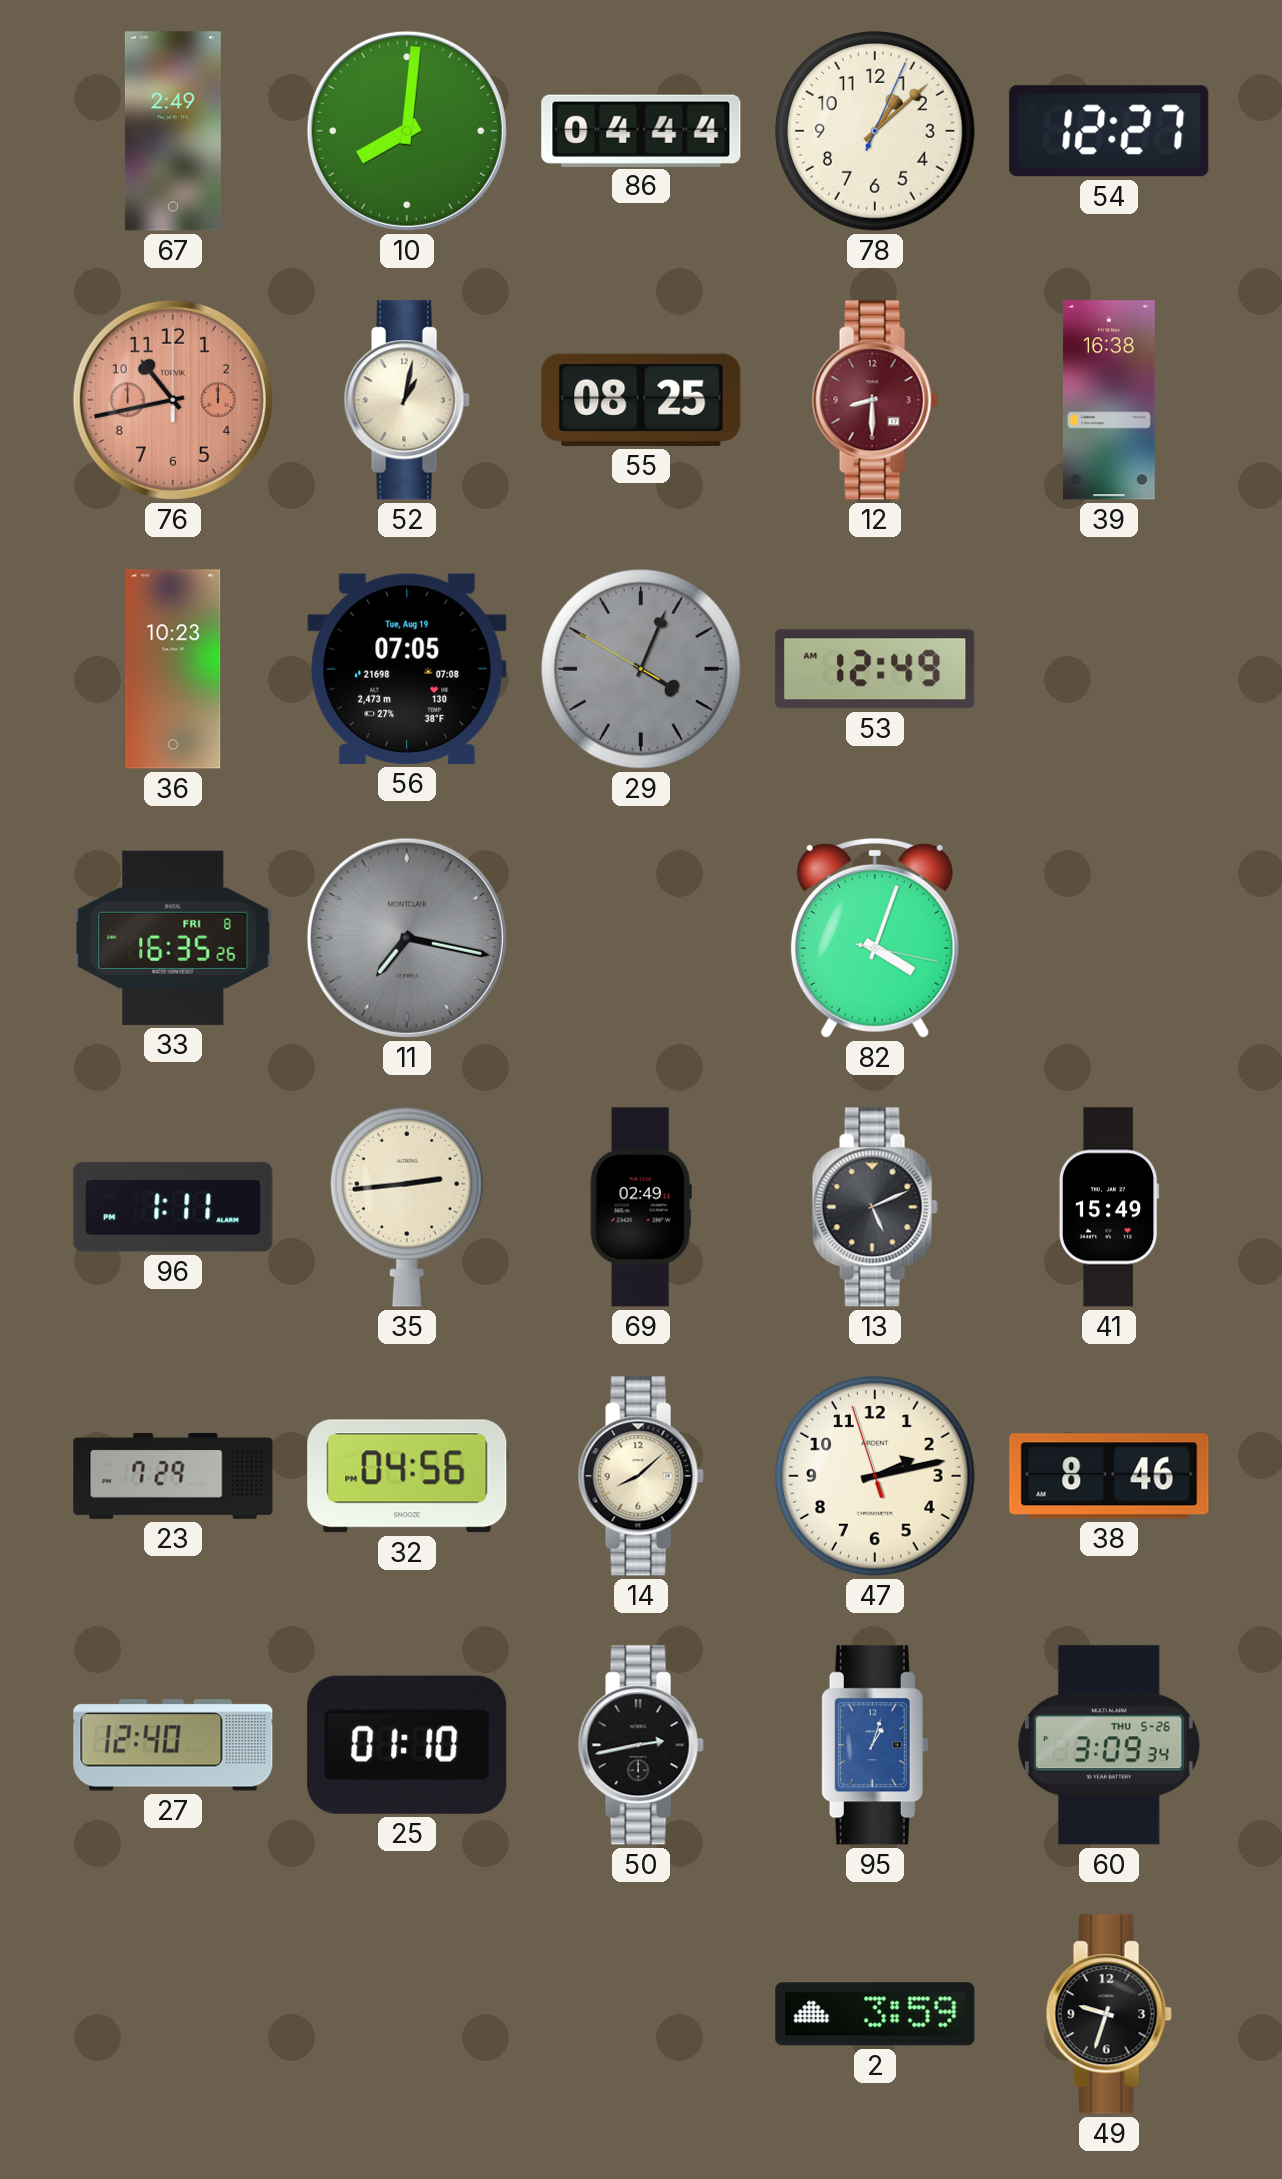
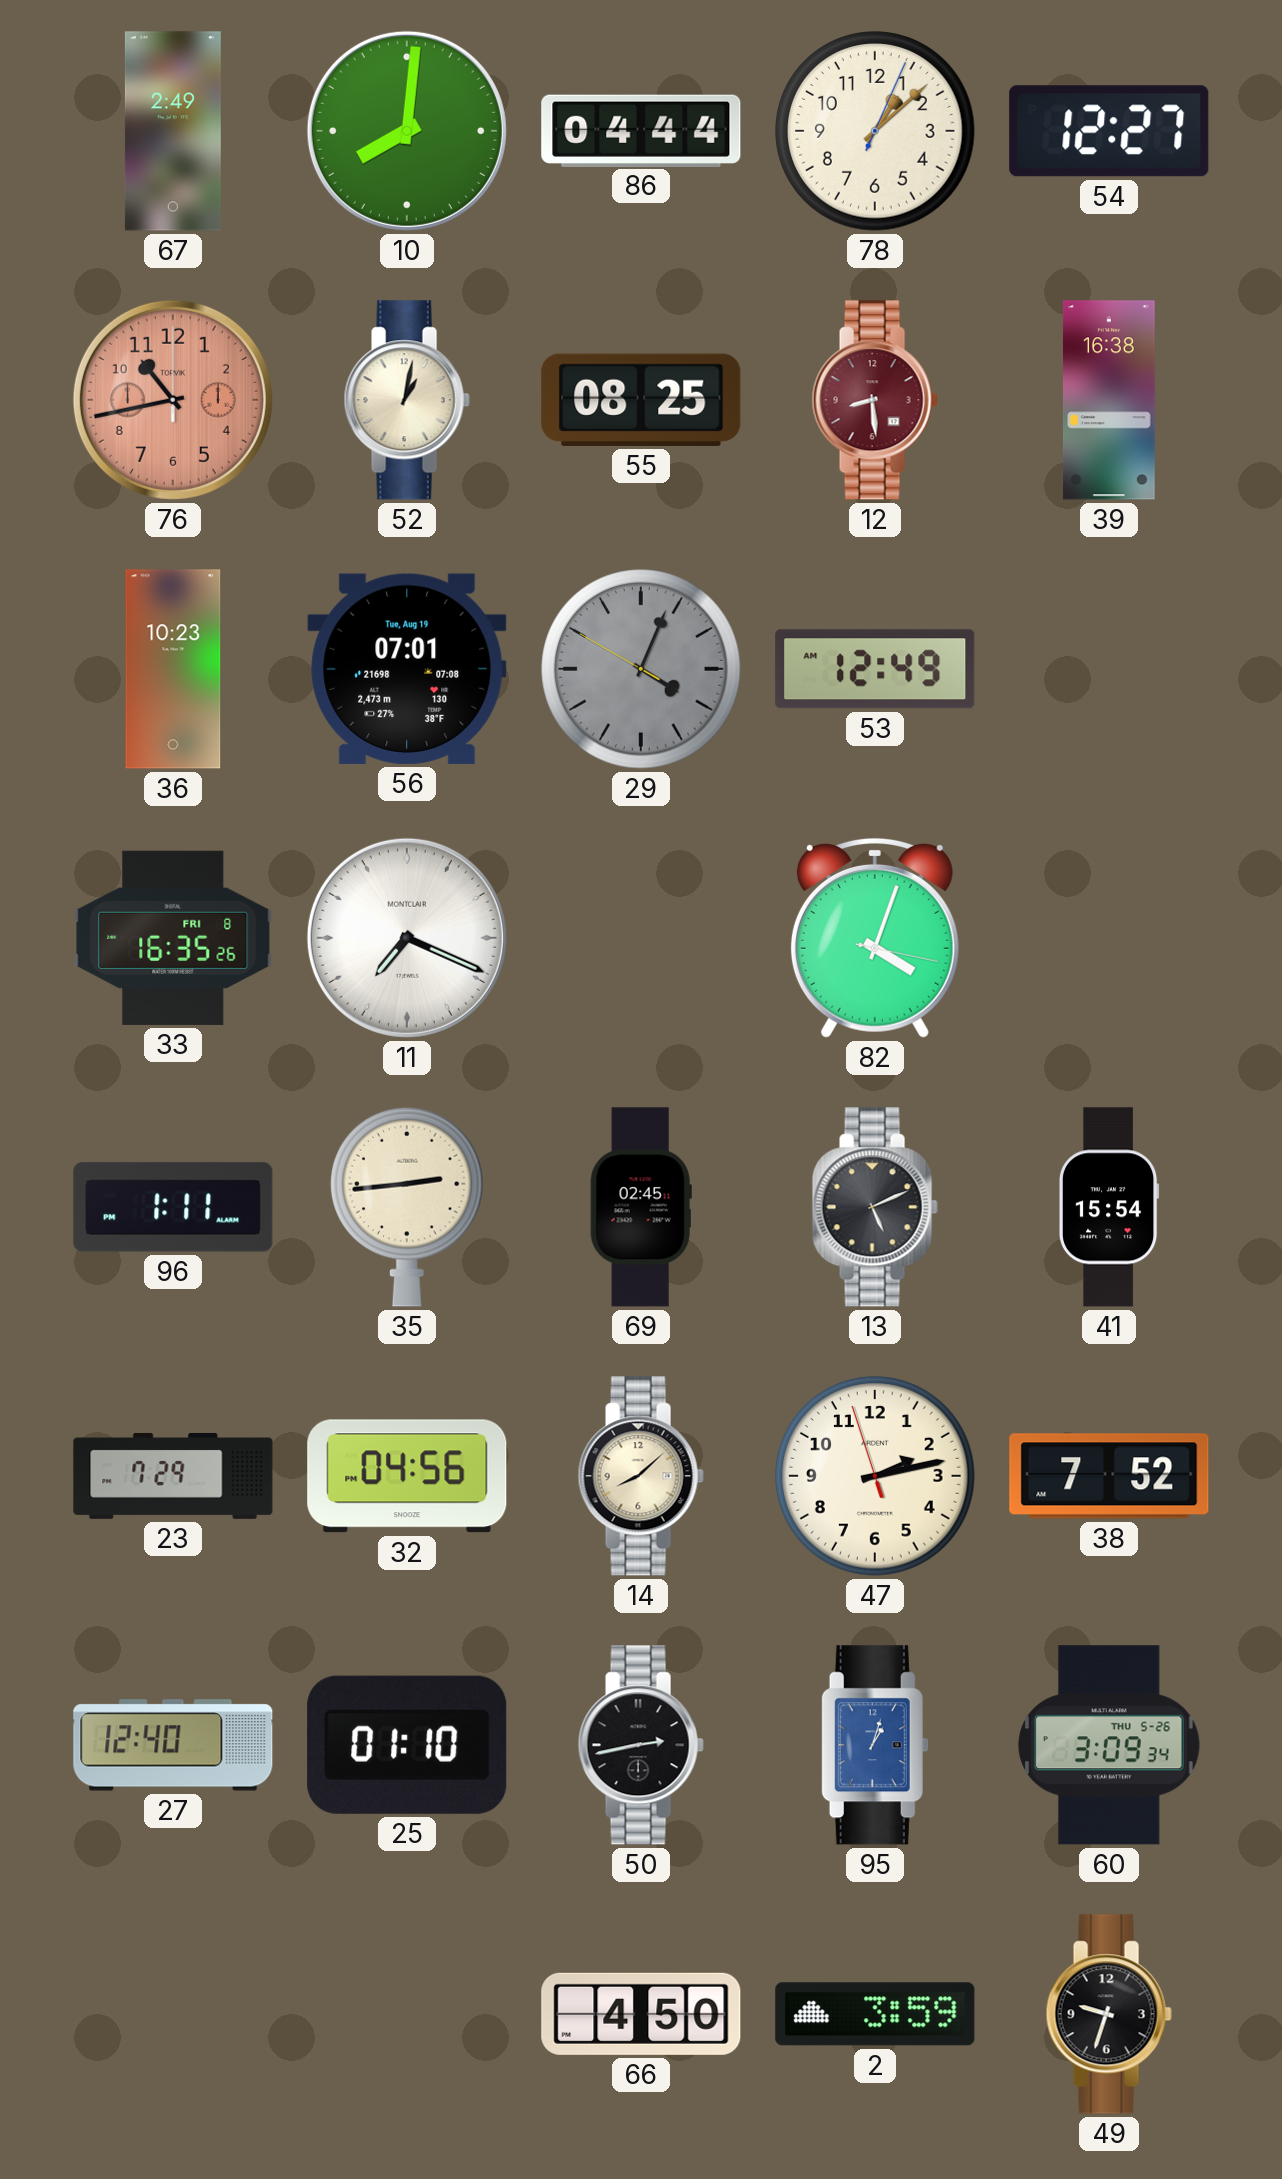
12: 8:30 -> 8:29
56: 07:05 -> 07:01
11: 7:17 -> 7:19
11 dial: grey -> white
69: 02:49 -> 02:45
41: 15:49 -> 15:54
38: 8:46 -> 7:52
66: none -> 4:50
